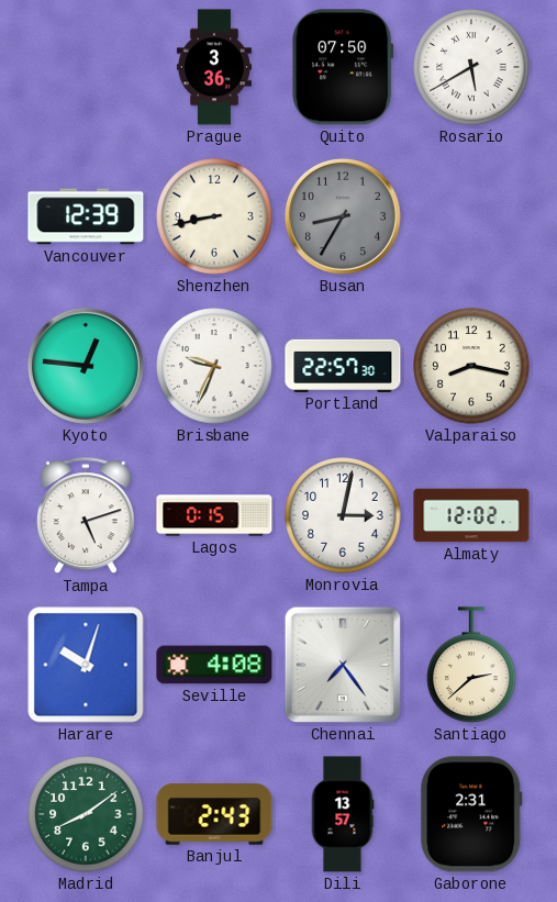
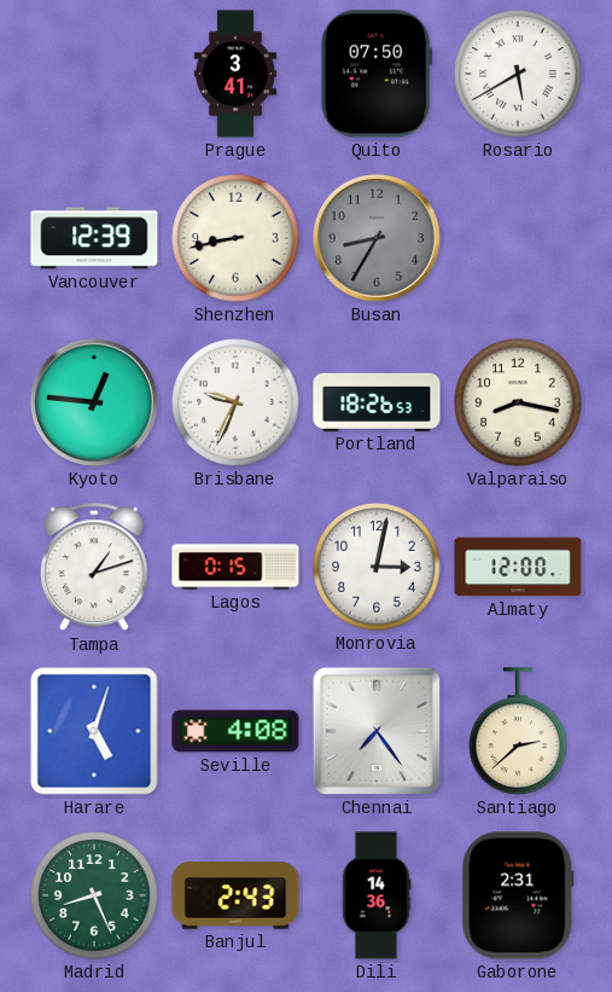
Prague: 3:36 -> 3:41
Portland: 22:57 -> 18:26
Tampa: 5:12 -> 1:12
Almaty: 12:02 -> 12:00
Harare: 10:03 -> 5:03
Madrid: 8:09 -> 8:26
Dili: 13:57 -> 14:36
